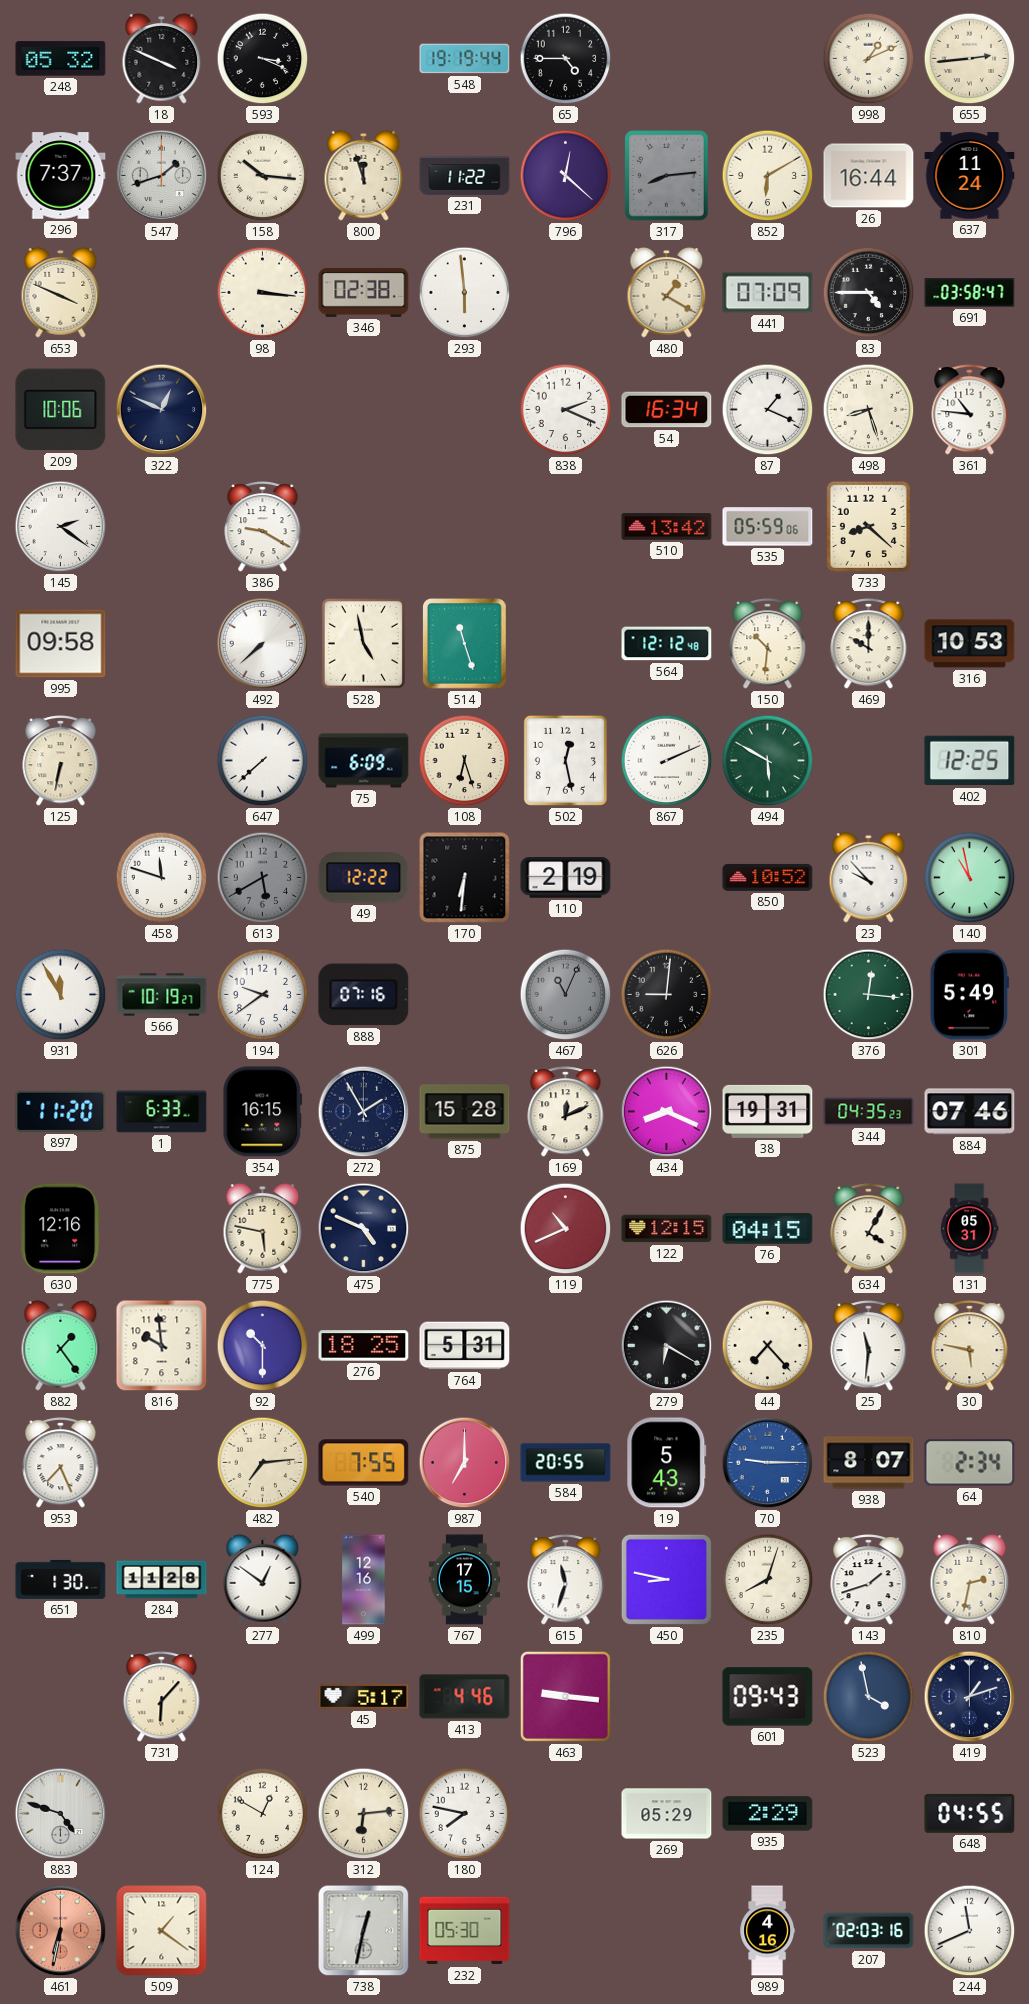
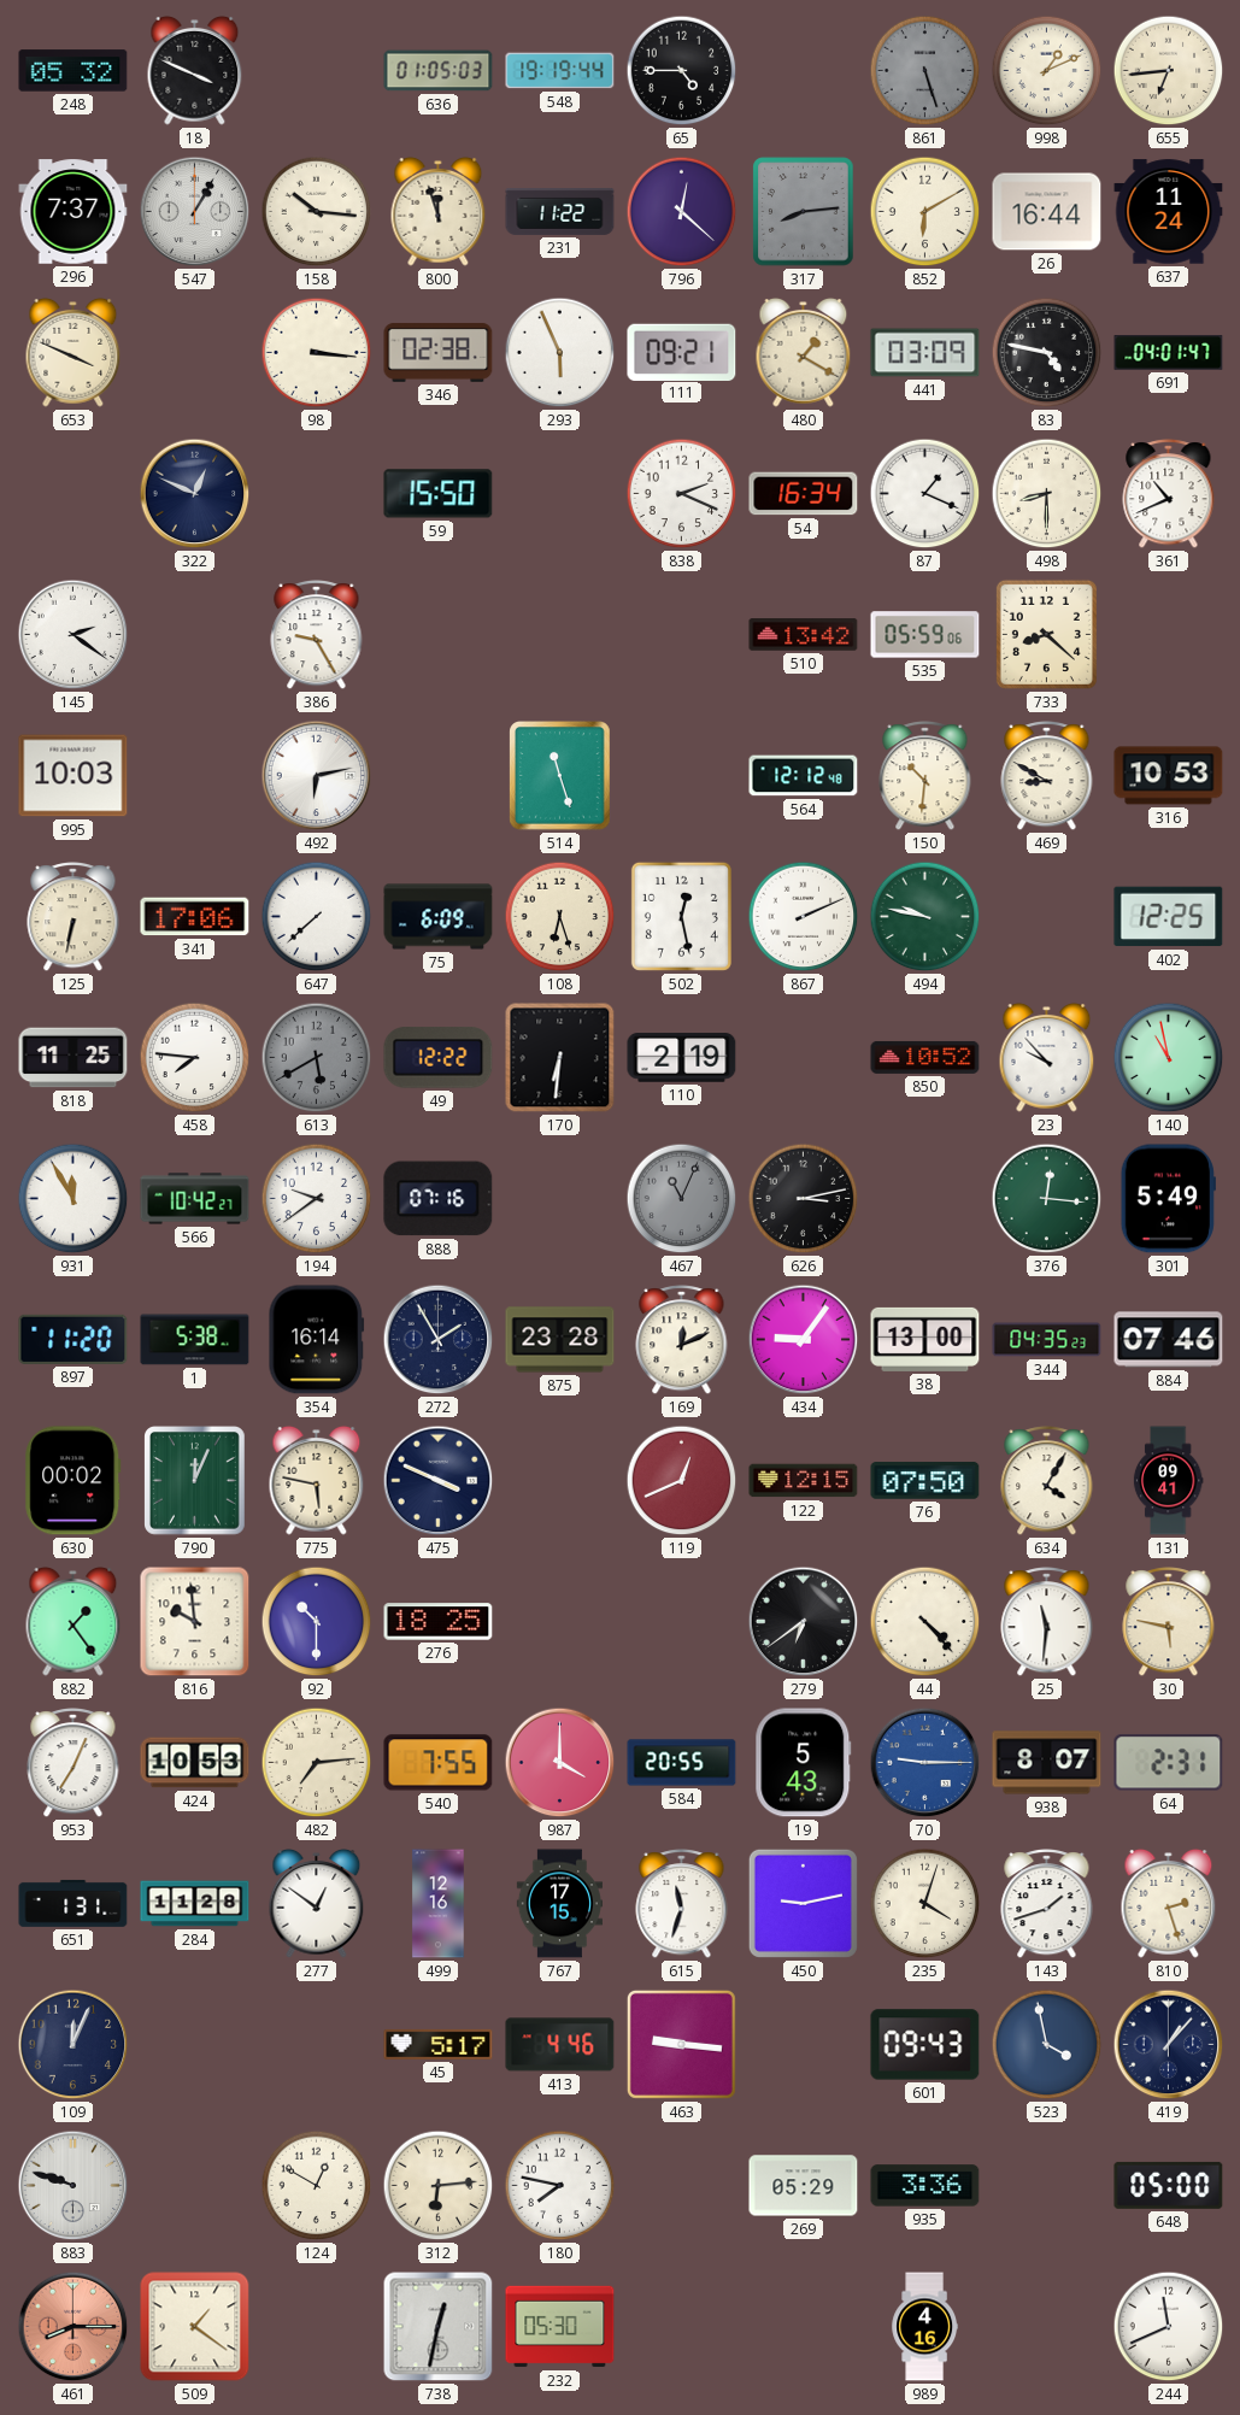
593: 3:19 -> none
636: none -> 01:05
861: none -> 5:27
655: 2:44 -> 6:44
547: 1:42 -> 1:05
293: 5:59 -> 5:56
111: none -> 09:21
441: 07:09 -> 03:09
83: 4:45 -> 4:47
691: 03:58 -> 04:01
209: 10:06 -> none
59: none -> 15:50
498: 8:27 -> 8:30
361: 10:46 -> 10:41
386: 9:20 -> 9:25
995: 09:58 -> 10:03
492: 7:38 -> 6:13
528: 4:58 -> none
469: 10:00 -> 8:50
341: none -> 17:06
494: 5:50 -> 9:47
818: none -> 11:25
458: 11:48 -> 7:46
566: 10:19 -> 10:42
626: 9:01 -> 3:13
1: 6:33 -> 5:38
354: 16:15 -> 16:14
875: 15:28 -> 23:28
434: 8:19 -> 9:06
38: 19:31 -> 13:00
630: 12:16 -> 00:02
790: none -> 12:04
475: 4:49 -> 3:49
119: 10:41 -> 12:41
76: 04:15 -> 07:50
131: 05:31 -> 09:41
764: 5:31 -> none
279: 6:20 -> 6:39
44: 7:23 -> 4:23
953: 7:26 -> 7:04
424: none -> 10:53
987: 7:00 -> 4:00
64: 2:34 -> 2:31
651: 1:30 -> 1:31
450: 8:47 -> 9:13
235: 8:03 -> 4:03
810: 2:32 -> 2:27
109: none -> 12:04
731: 6:07 -> none
419: 1:12 -> 1:07
883: 4:48 -> 9:48
935: 2:29 -> 3:36
648: 04:55 -> 05:00
461: 6:32 -> 8:15
207: 02:03 -> none
